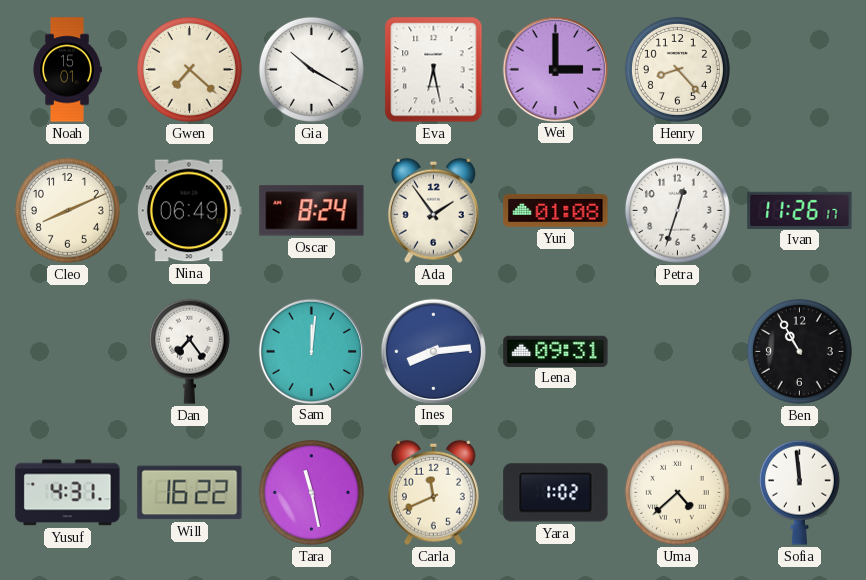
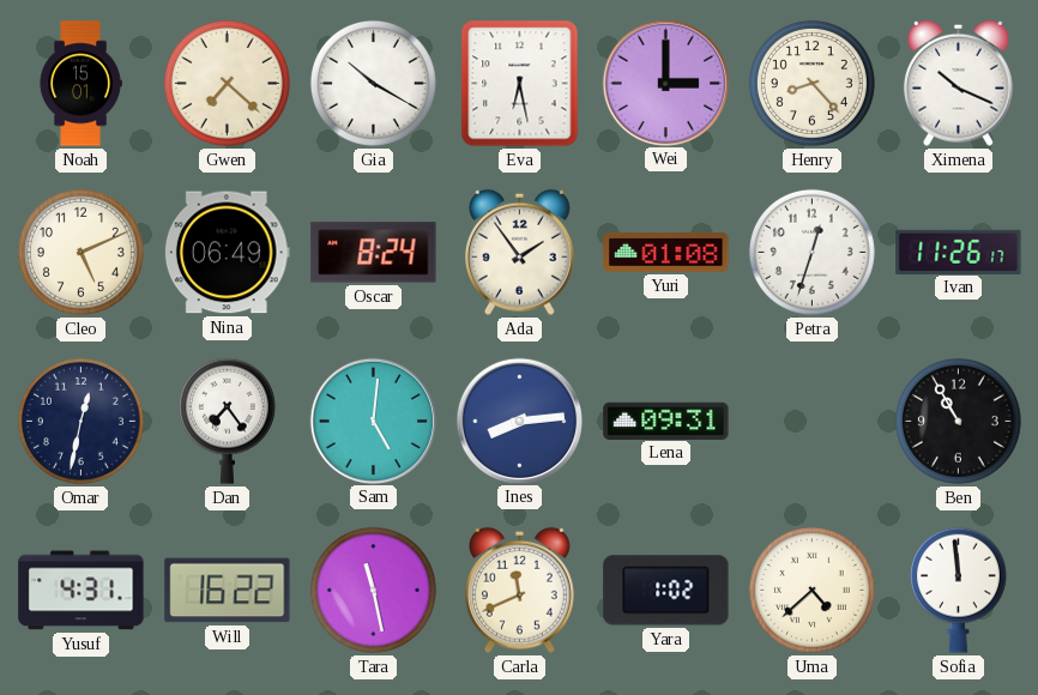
Ximena: none -> 10:19
Cleo: 8:11 -> 5:11
Omar: none -> 12:32
Sam: 12:01 -> 5:01
